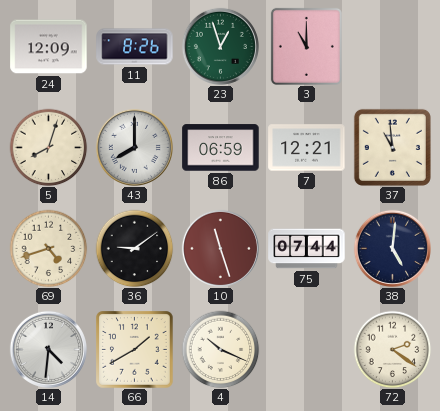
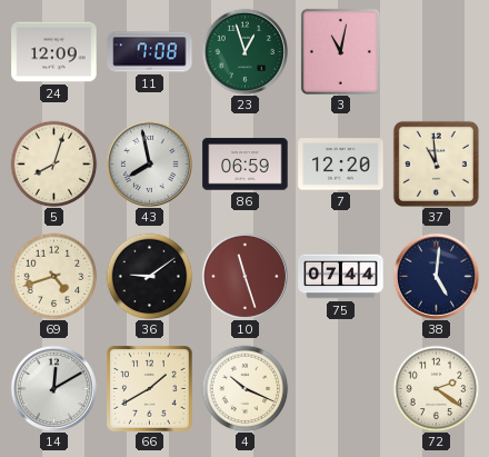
11: 8:26 -> 7:08
3: 11:00 -> 11:02
43: 8:00 -> 7:58
7: 12:21 -> 12:20
14: 4:31 -> 12:10
